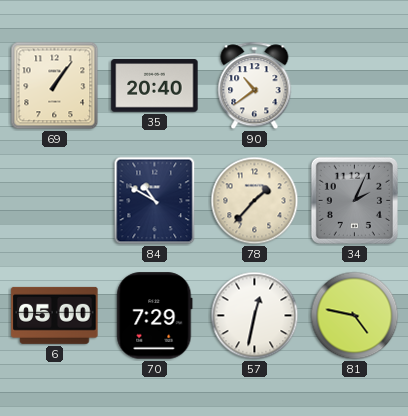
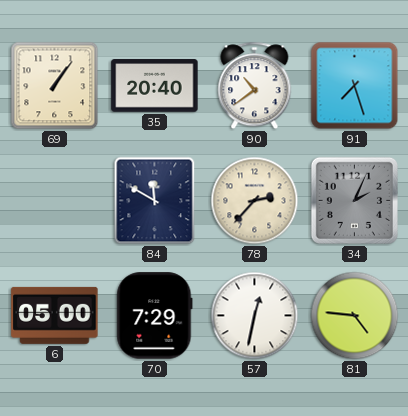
91: none -> 7:27
84: 10:50 -> 11:50
78: 1:37 -> 2:37
81: 4:47 -> 4:46
